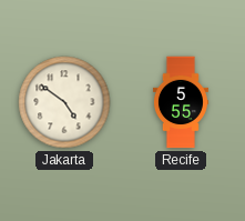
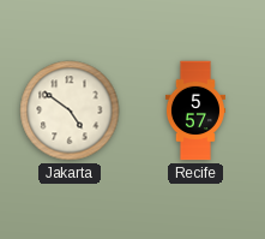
Recife: 5:55 -> 5:57
